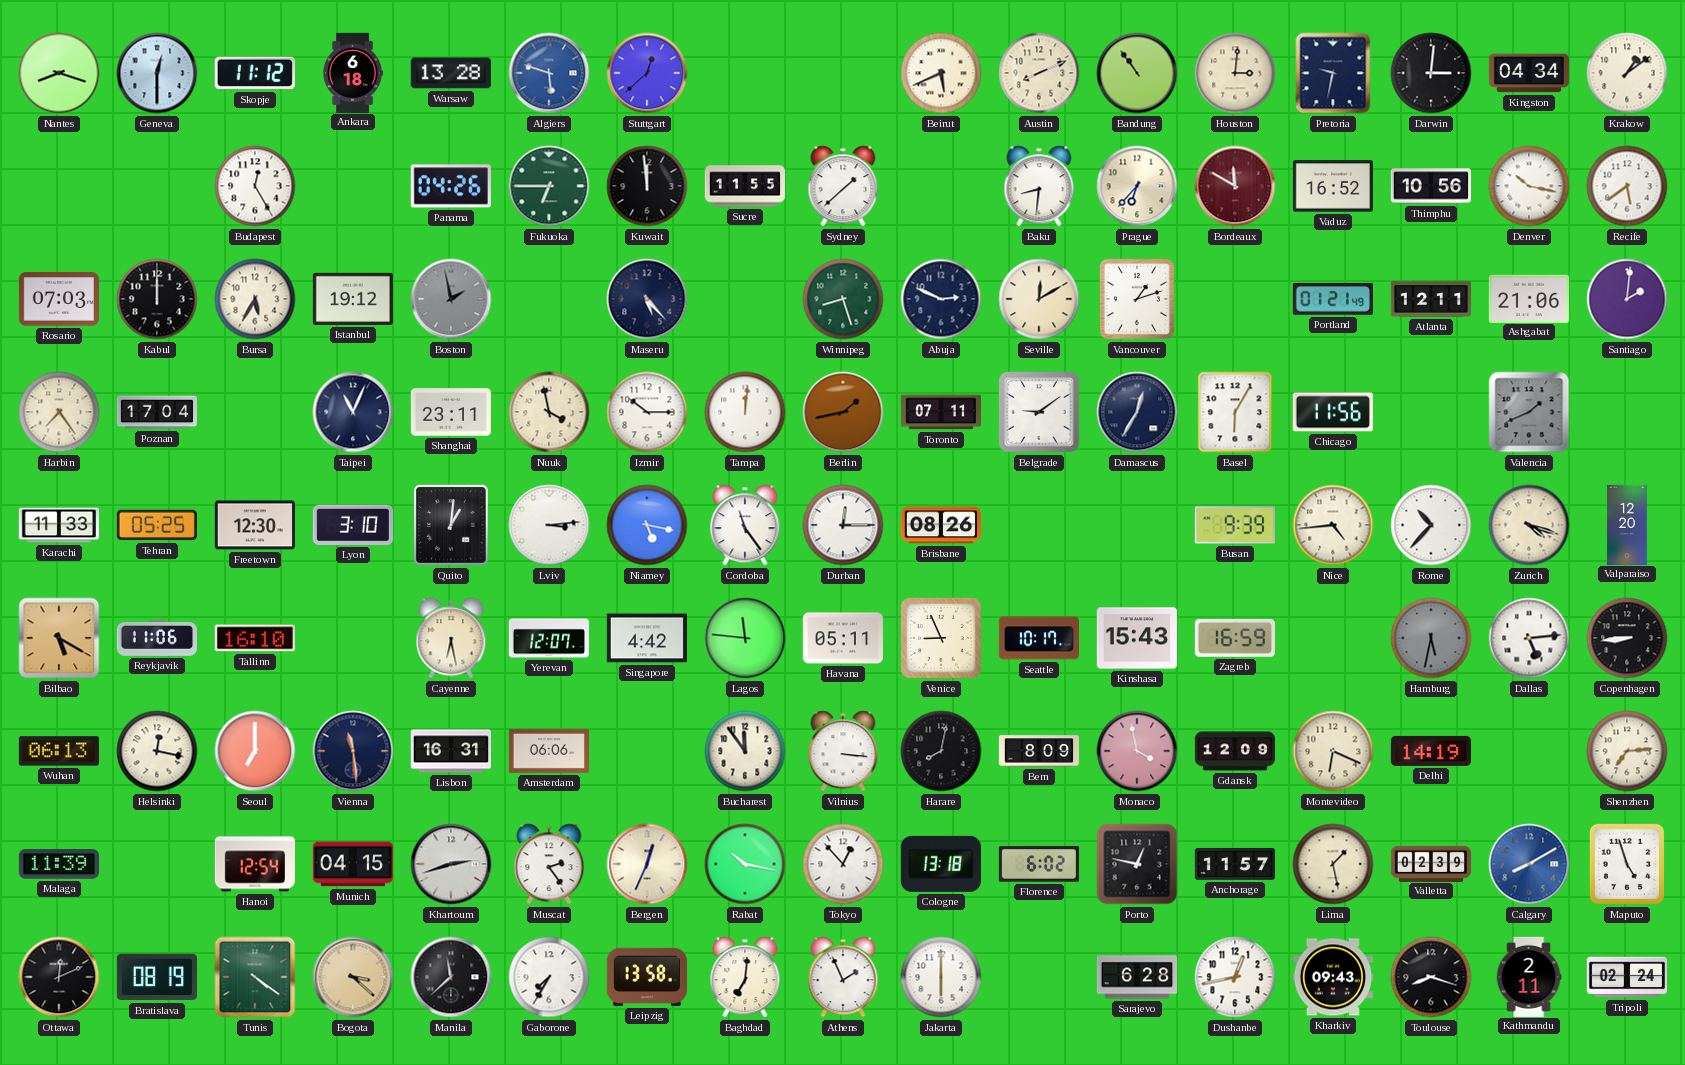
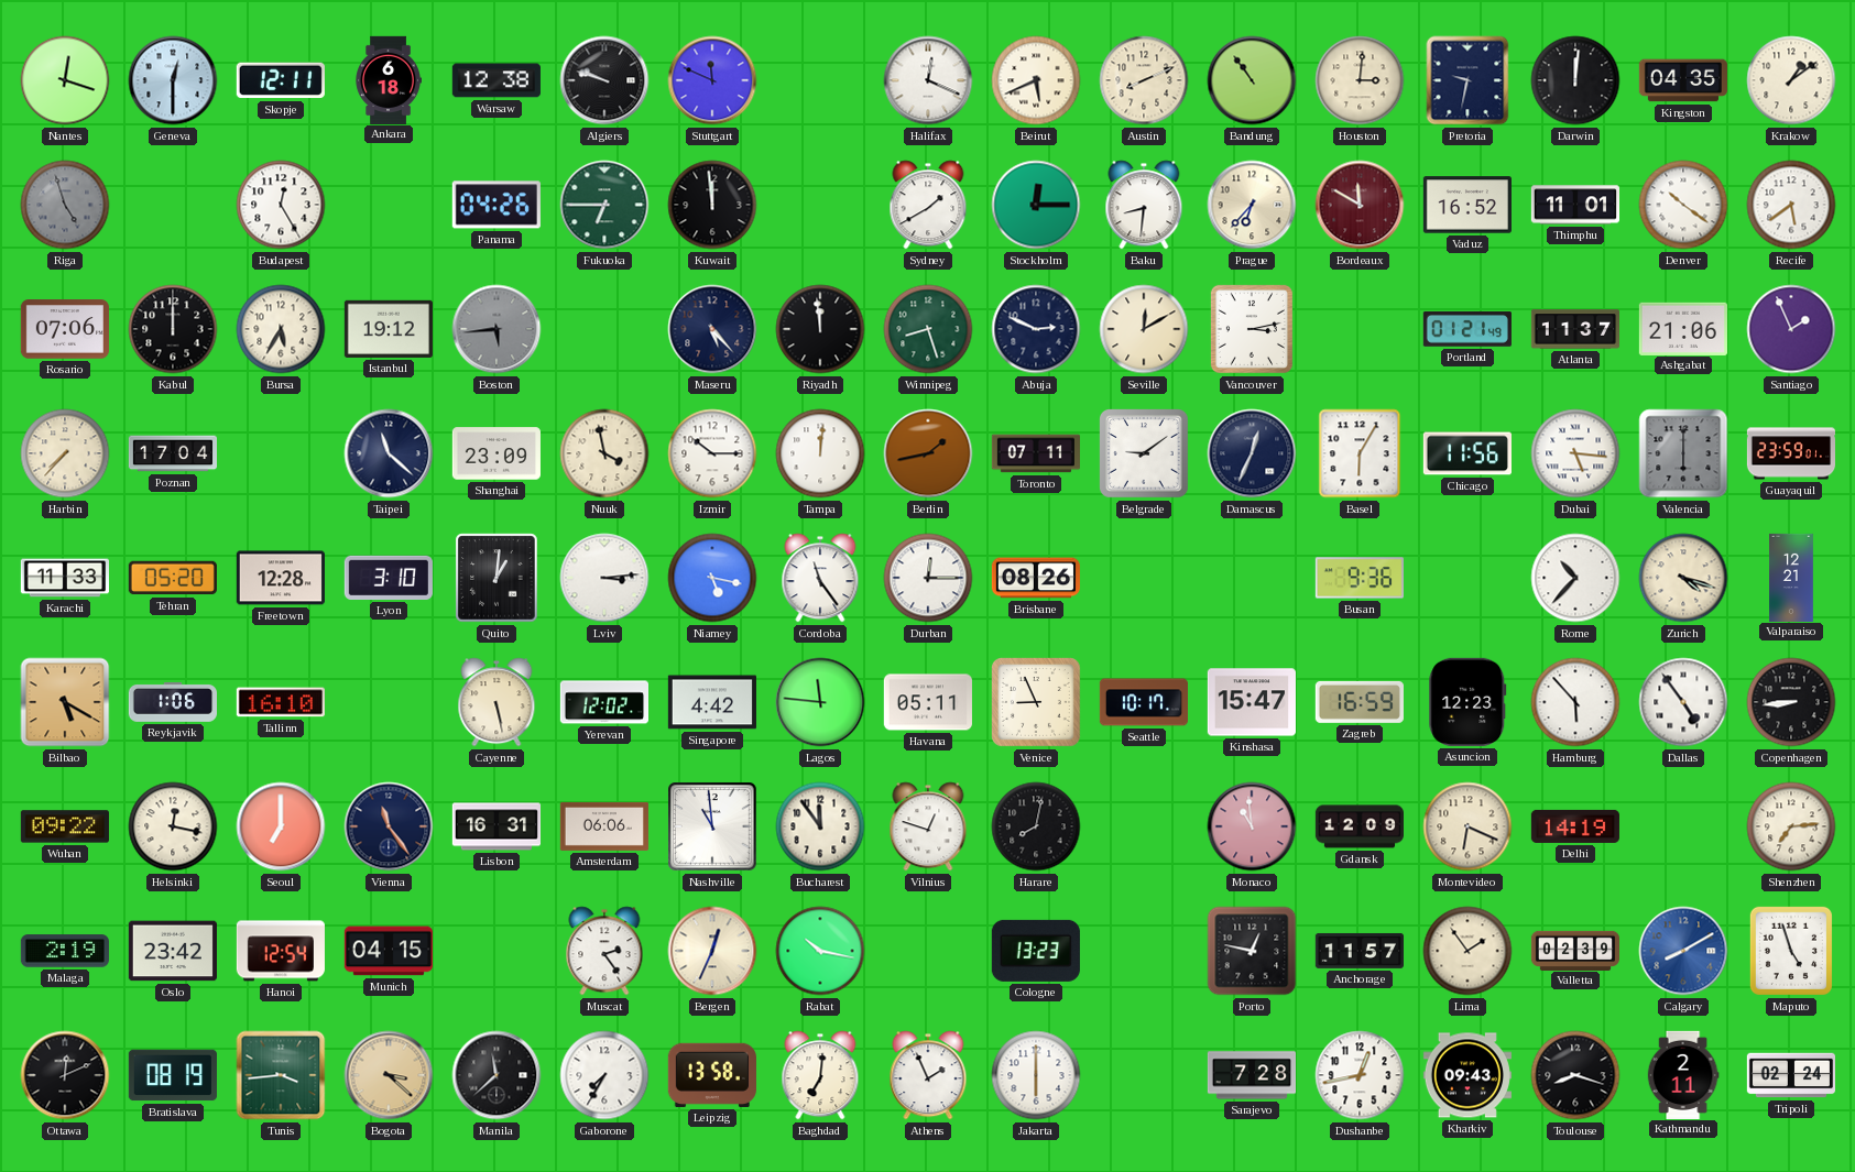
Nantes: 8:18 -> 12:18
Skopje: 11:12 -> 12:11
Warsaw: 13:28 -> 12:38
Algiers: 5:48 -> 9:48
Algiers dial: blue -> black
Stuttgart: 12:38 -> 11:49
Halifax: none -> 12:19
Darwin: 3:01 -> 12:01
Kingston: 04:34 -> 04:35
Riga: none -> 4:57
Sucre: 11:55 -> none
Sydney: 1:38 -> 1:40
Stockholm: none -> 12:15
Thimphu: 10:56 -> 11:01
Denver: 10:17 -> 10:21
Rosario: 07:03 -> 07:06
Boston: 1:58 -> 5:44
Riyadh: none -> 11:59
Vancouver: 1:12 -> 3:13
Atlanta: 12:11 -> 11:37
Santiago: 2:01 -> 1:56
Harbin: 7:24 -> 7:37
Taipei: 11:04 -> 11:22
Shanghai: 23:11 -> 23:09
Damascus: 12:35 -> 12:34
Dubai: none -> 5:16
Valencia: 1:41 -> 6:00
Guayaquil: none -> 23:59
Tehran: 05:25 -> 05:20
Freetown: 12:30 -> 12:28
Busan: 9:39 -> 9:36
Nice: 4:44 -> none
Valparaiso: 12:20 -> 12:21
Reykjavik: 11:06 -> 1:06
Cayenne: 6:28 -> 5:28
Yerevan: 12:07 -> 12:02
Kinshasa: 15:43 -> 15:47
Asuncion: none -> 12:23
Hamburg: 5:32 -> 5:53
Hamburg dial: grey -> white
Dallas: 5:14 -> 4:54
Wuhan: 06:13 -> 09:22
Vienna: 11:29 -> 11:24
Nashville: none -> 10:59
Vilnius: 3:16 -> 12:48
Bern: 8:09 -> none
Monaco: 3:58 -> 10:59
Malaga: 11:39 -> 2:19
Oslo: none -> 23:42
Khartoum: 2:42 -> none
Tokyo: 12:53 -> none
Cologne: 13:18 -> 13:23
Florence: 6:02 -> none
Lima: 1:28 -> 1:54
Tunis: 4:21 -> 3:44
Sarajevo: 6:28 -> 7:28
